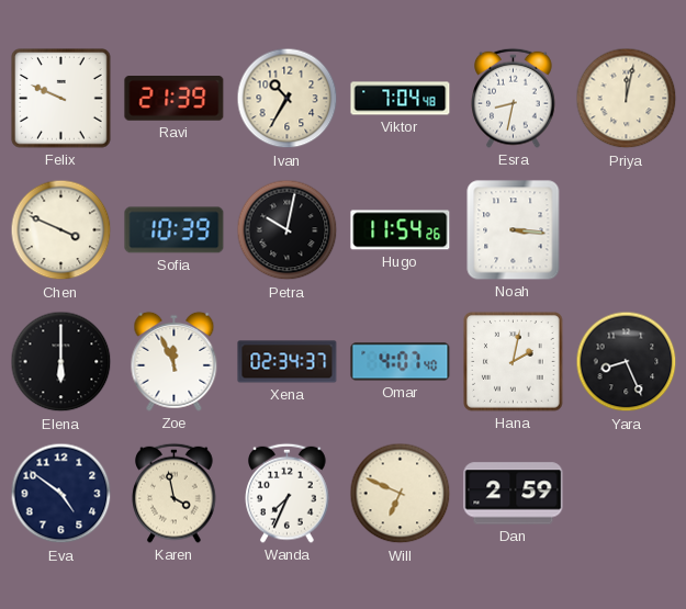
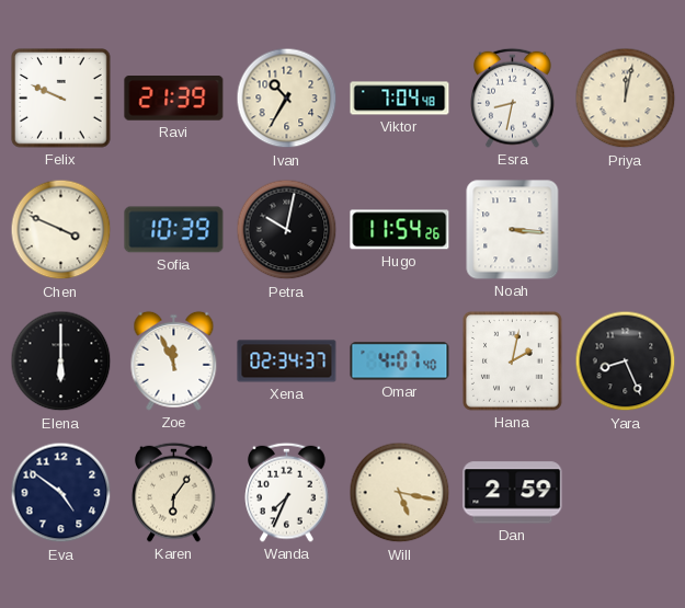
Karen: 3:58 -> 6:06
Will: 6:49 -> 5:17
